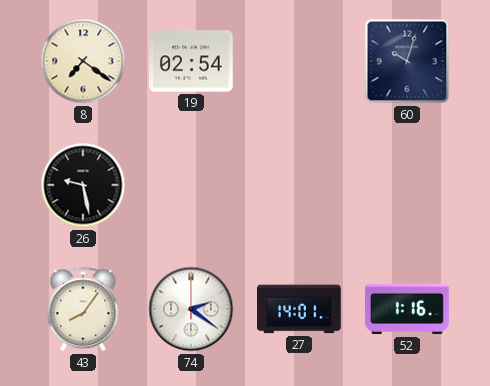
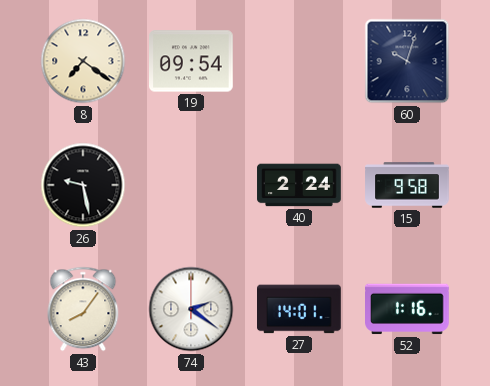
19: 02:54 -> 09:54
40: none -> 2:24
15: none -> 9:58
